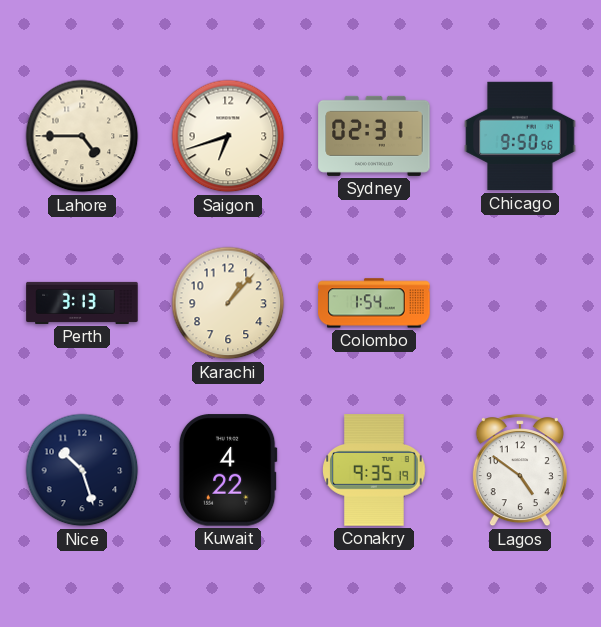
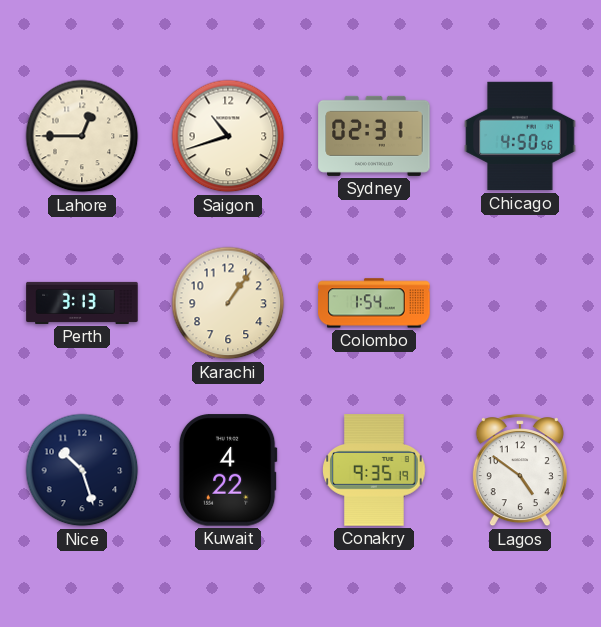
Lahore: 4:45 -> 12:45
Saigon: 6:42 -> 10:42
Chicago: 9:50 -> 4:50
Karachi: 1:07 -> 1:06
